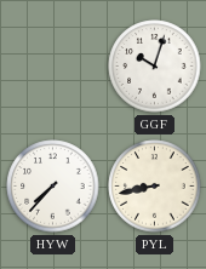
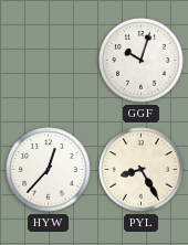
HYW: 7:37 -> 12:37
PYL: 8:43 -> 8:25
